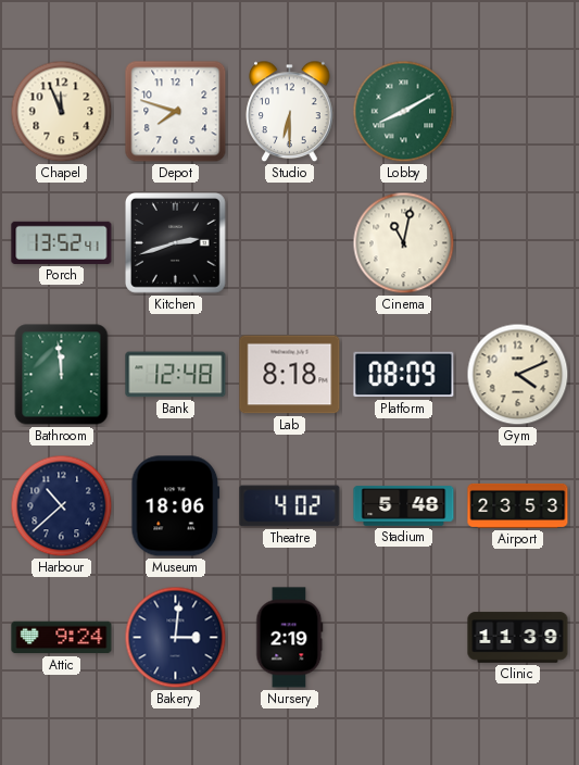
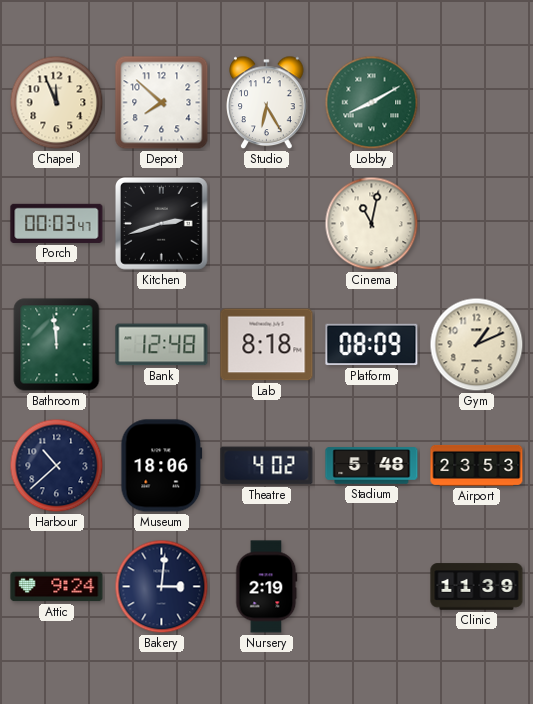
Depot: 7:48 -> 7:52
Studio: 6:30 -> 6:25
Porch: 13:52 -> 00:03
Gym: 4:11 -> 1:11
